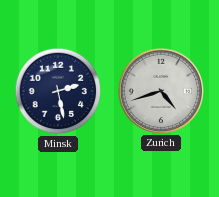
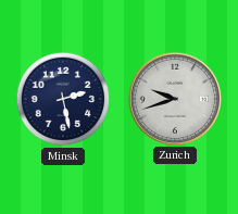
Zurich: 4:42 -> 9:42
